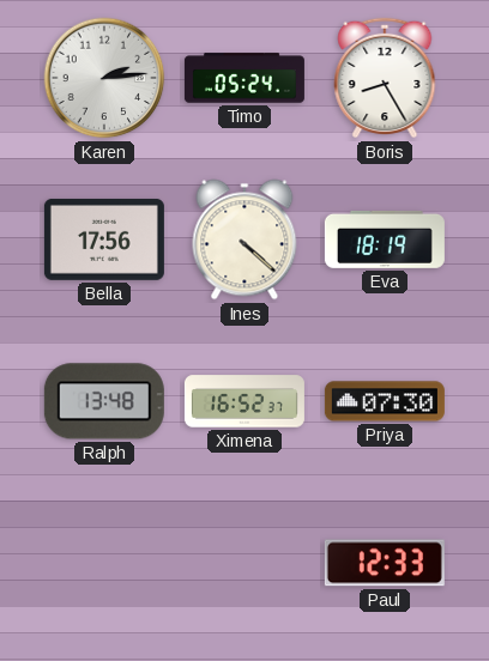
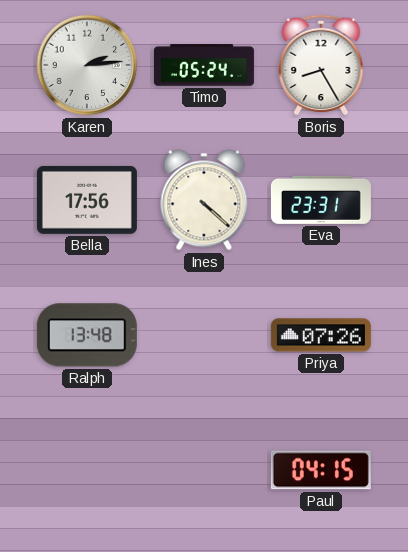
Eva: 18:19 -> 23:31
Ximena: 16:52 -> none
Priya: 07:30 -> 07:26
Paul: 12:33 -> 04:15
